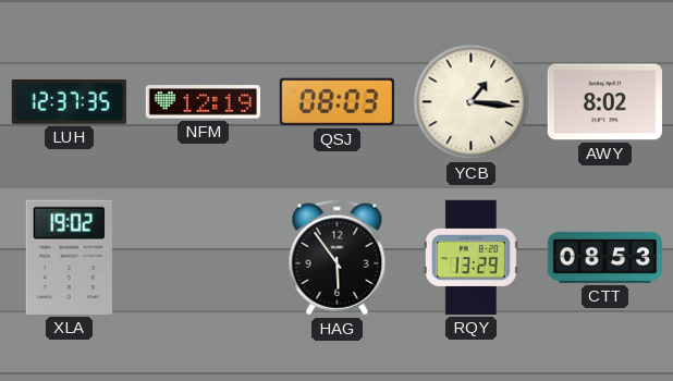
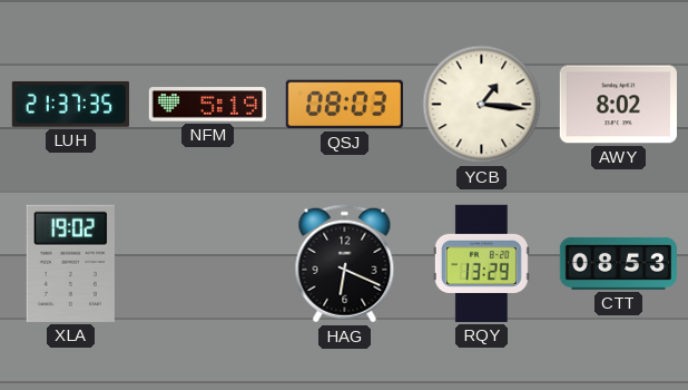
LUH: 12:37 -> 21:37
NFM: 12:19 -> 5:19
HAG: 5:54 -> 6:19
